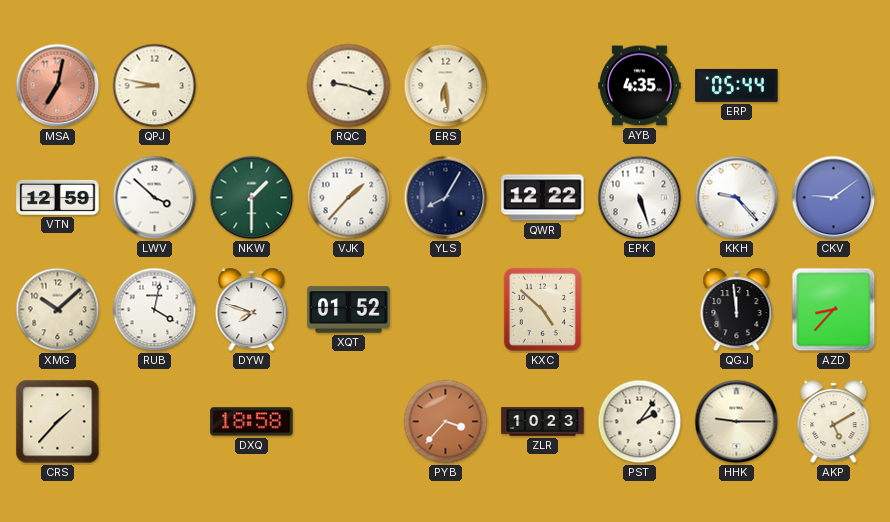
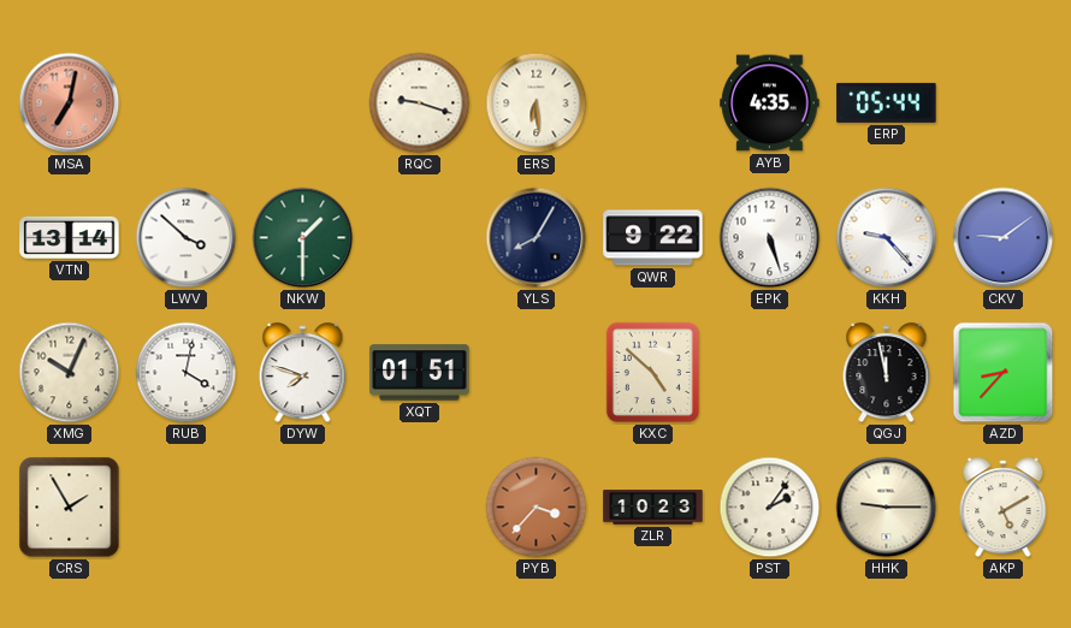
QPJ: 8:47 -> none
VTN: 12:59 -> 13:14
VJK: 1:37 -> none
QWR: 12:22 -> 9:22
XMG: 10:08 -> 10:04
XQT: 01:52 -> 01:51
QGJ: 11:59 -> 11:58
CRS: 1:37 -> 1:55
DXQ: 18:58 -> none
